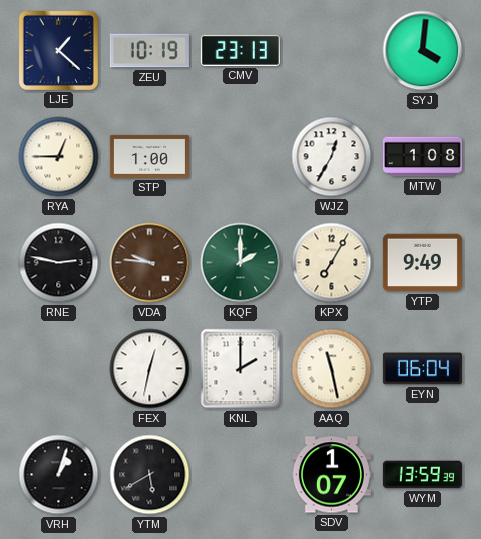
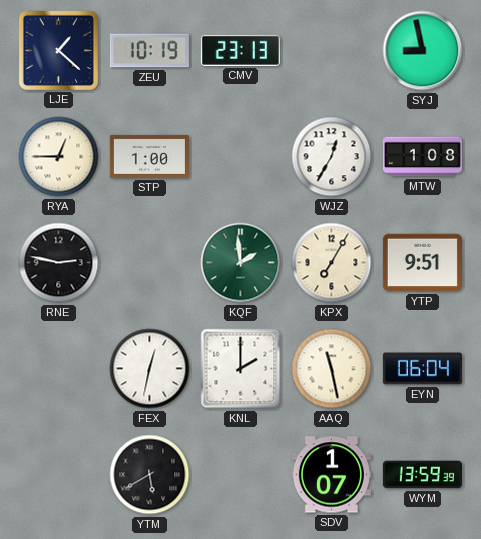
SYJ: 4:01 -> 8:58
VDA: 9:46 -> none
KQF: 2:00 -> 1:59
YTP: 9:49 -> 9:51
VRH: 1:03 -> none
